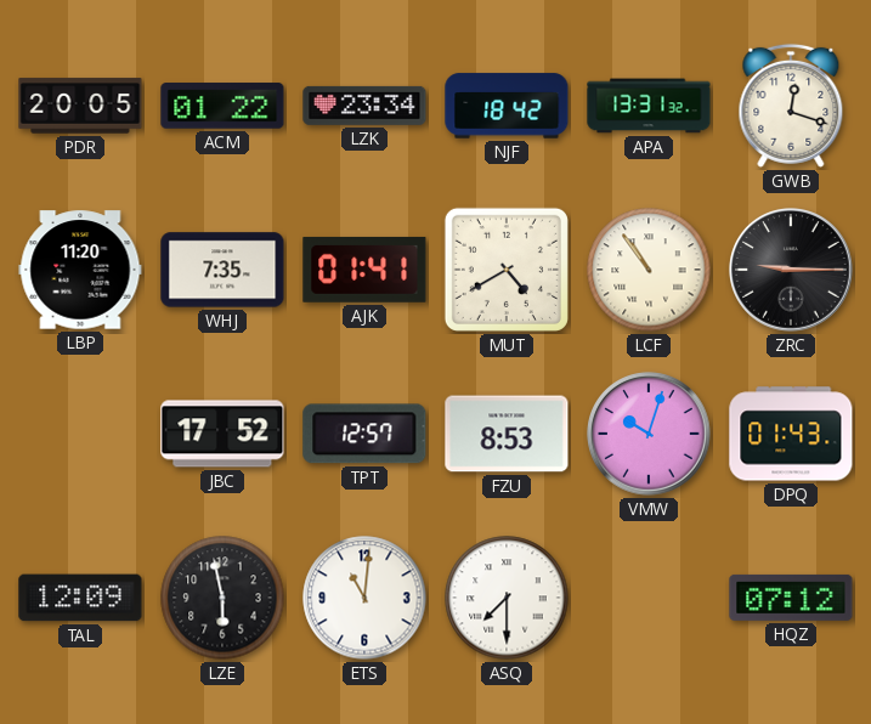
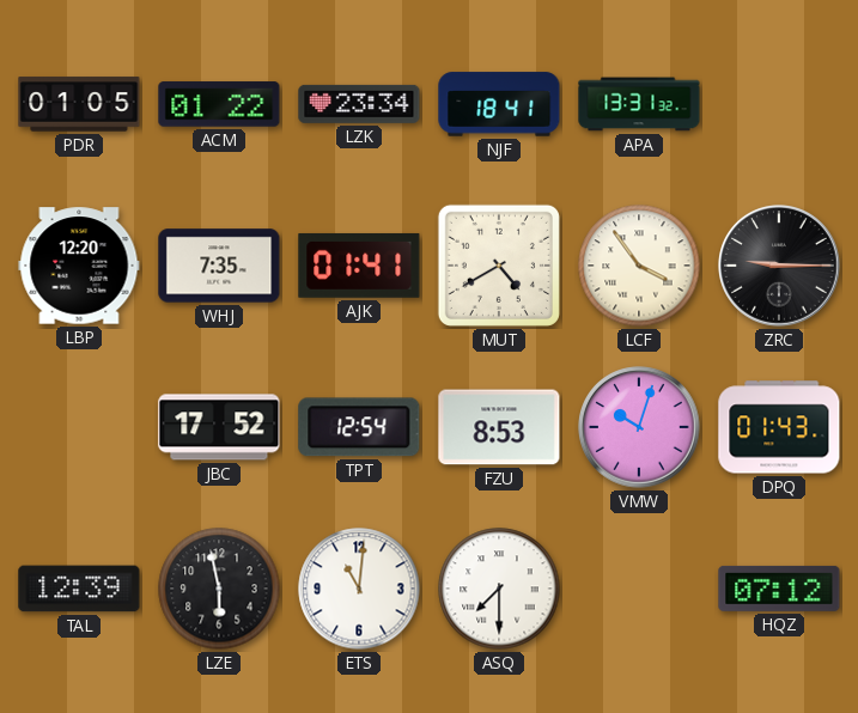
PDR: 20:05 -> 01:05
NJF: 18:42 -> 18:41
GWB: 12:18 -> none
LBP: 11:20 -> 12:20
LCF: 10:54 -> 3:54
TPT: 12:57 -> 12:54
TAL: 12:09 -> 12:39
